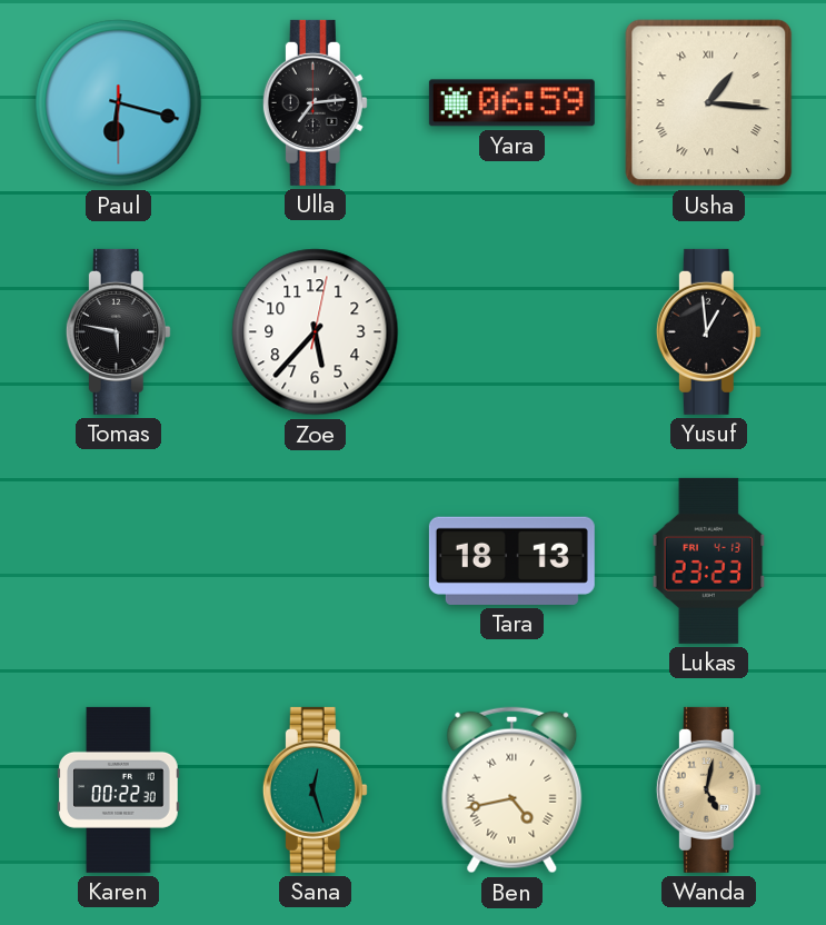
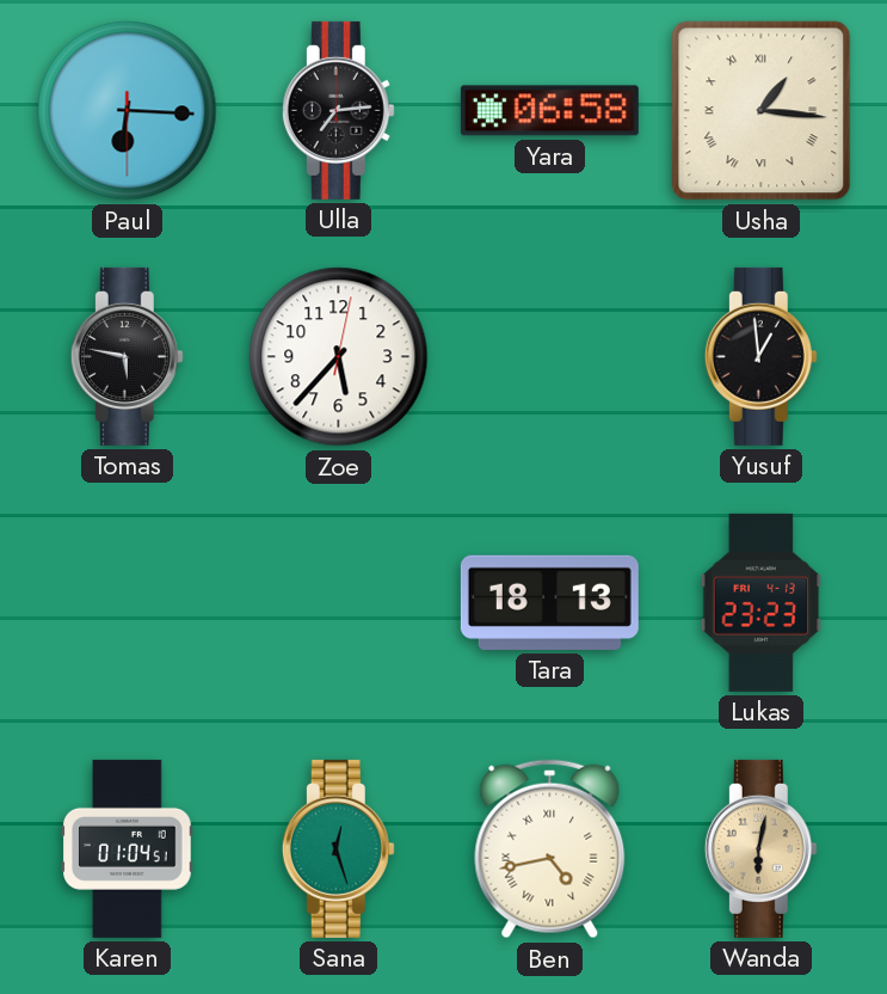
Paul: 6:17 -> 6:15
Yara: 06:59 -> 06:58
Karen: 00:22 -> 01:04
Wanda: 5:02 -> 6:02
